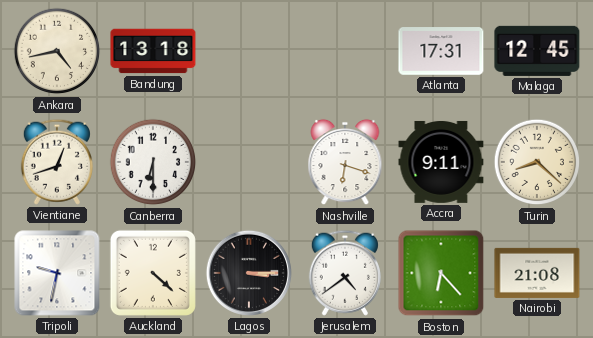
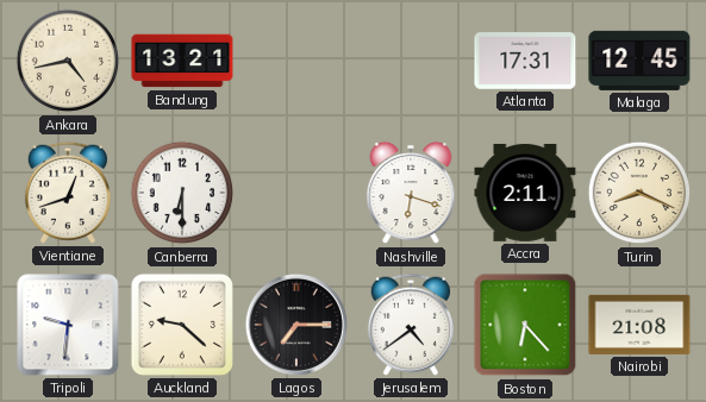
Bandung: 13:18 -> 13:21
Accra: 9:11 -> 2:11
Turin: 8:22 -> 8:19
Tripoli: 9:32 -> 9:31
Auckland: 4:22 -> 9:22
Lagos: 3:15 -> 7:15
